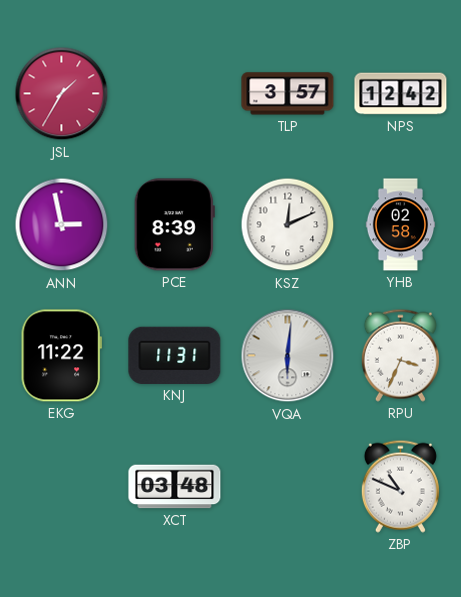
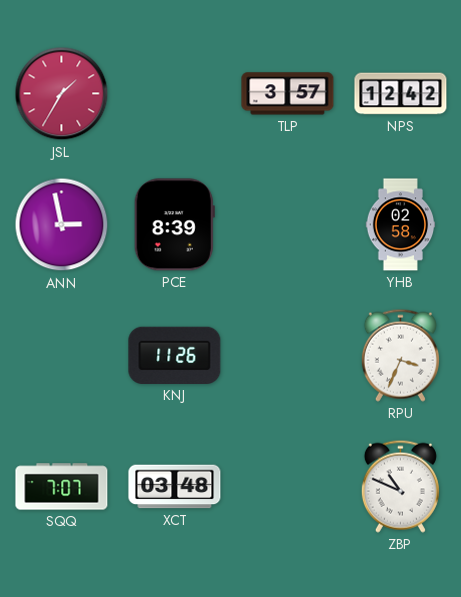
KSZ: 12:11 -> none
EKG: 11:22 -> none
KNJ: 11:31 -> 11:26
VQA: 6:01 -> none
SQQ: none -> 7:07
